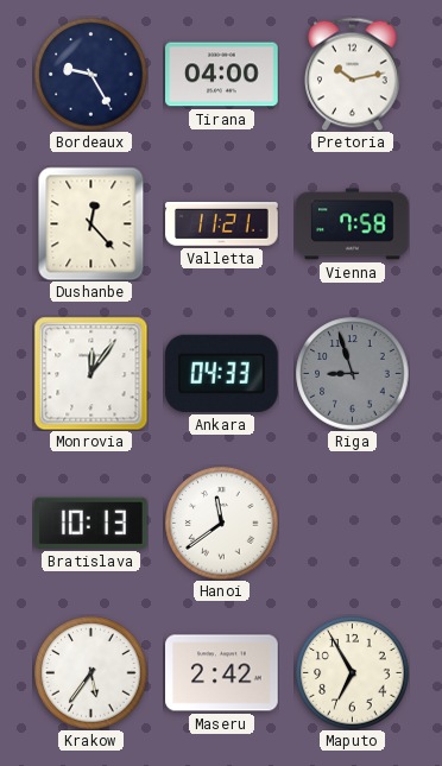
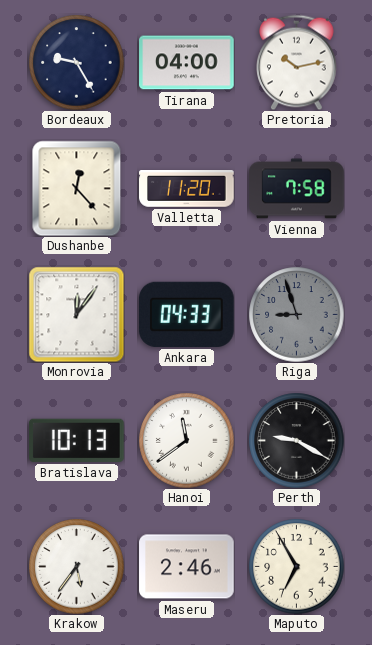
Valletta: 11:21 -> 11:20
Perth: none -> 9:20
Maseru: 2:42 -> 2:46
